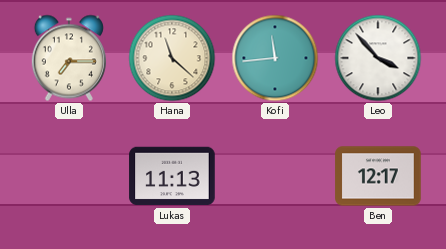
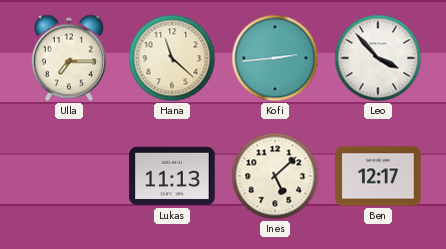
Kofi: 11:44 -> 2:44
Ines: none -> 5:08
